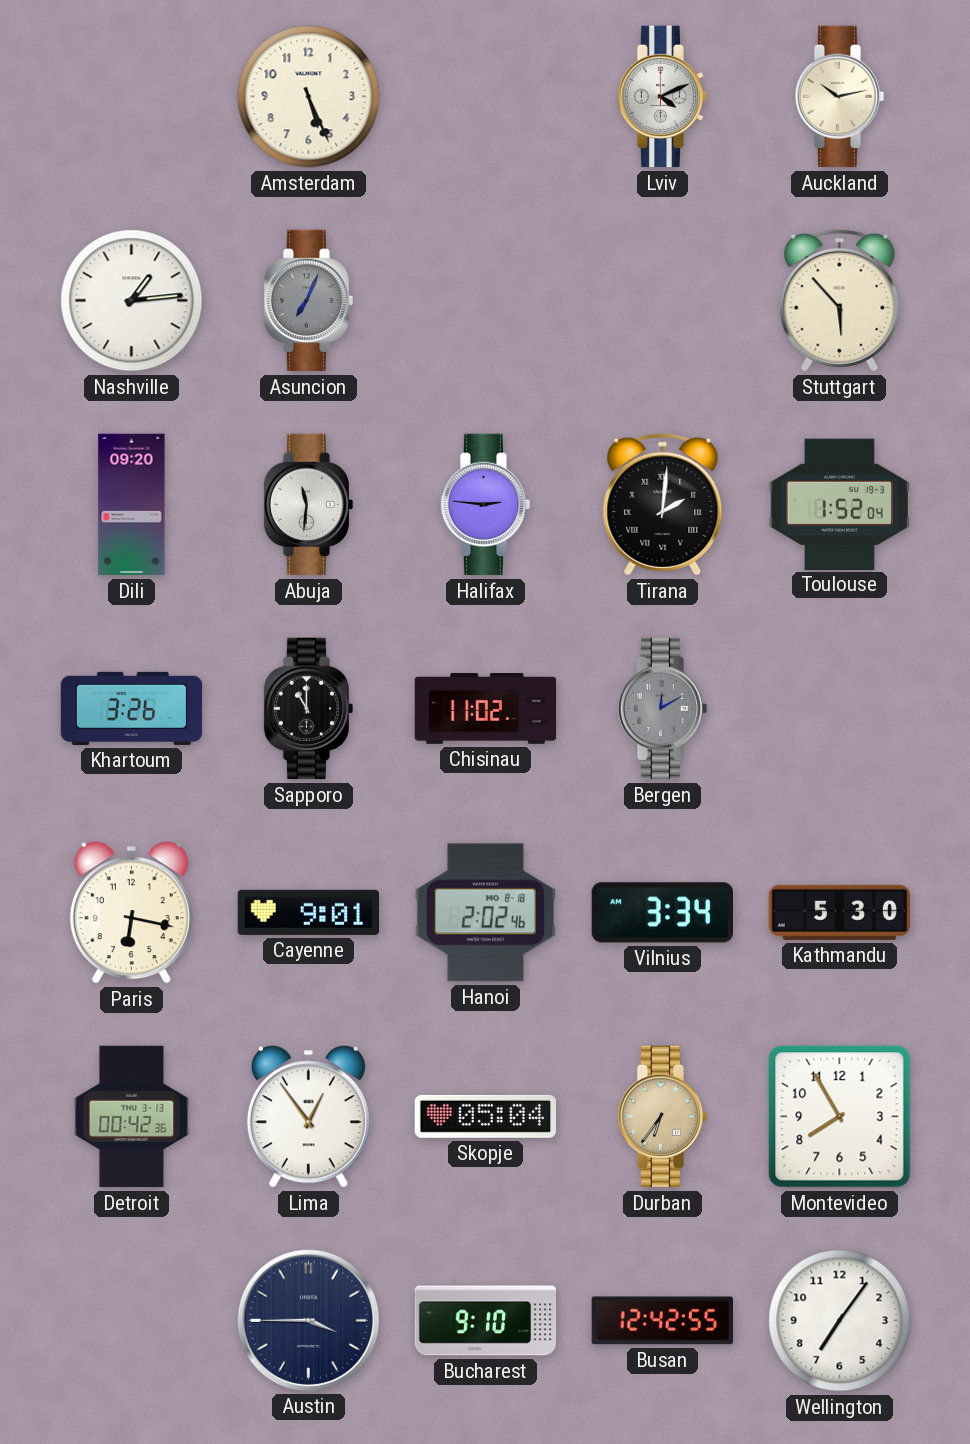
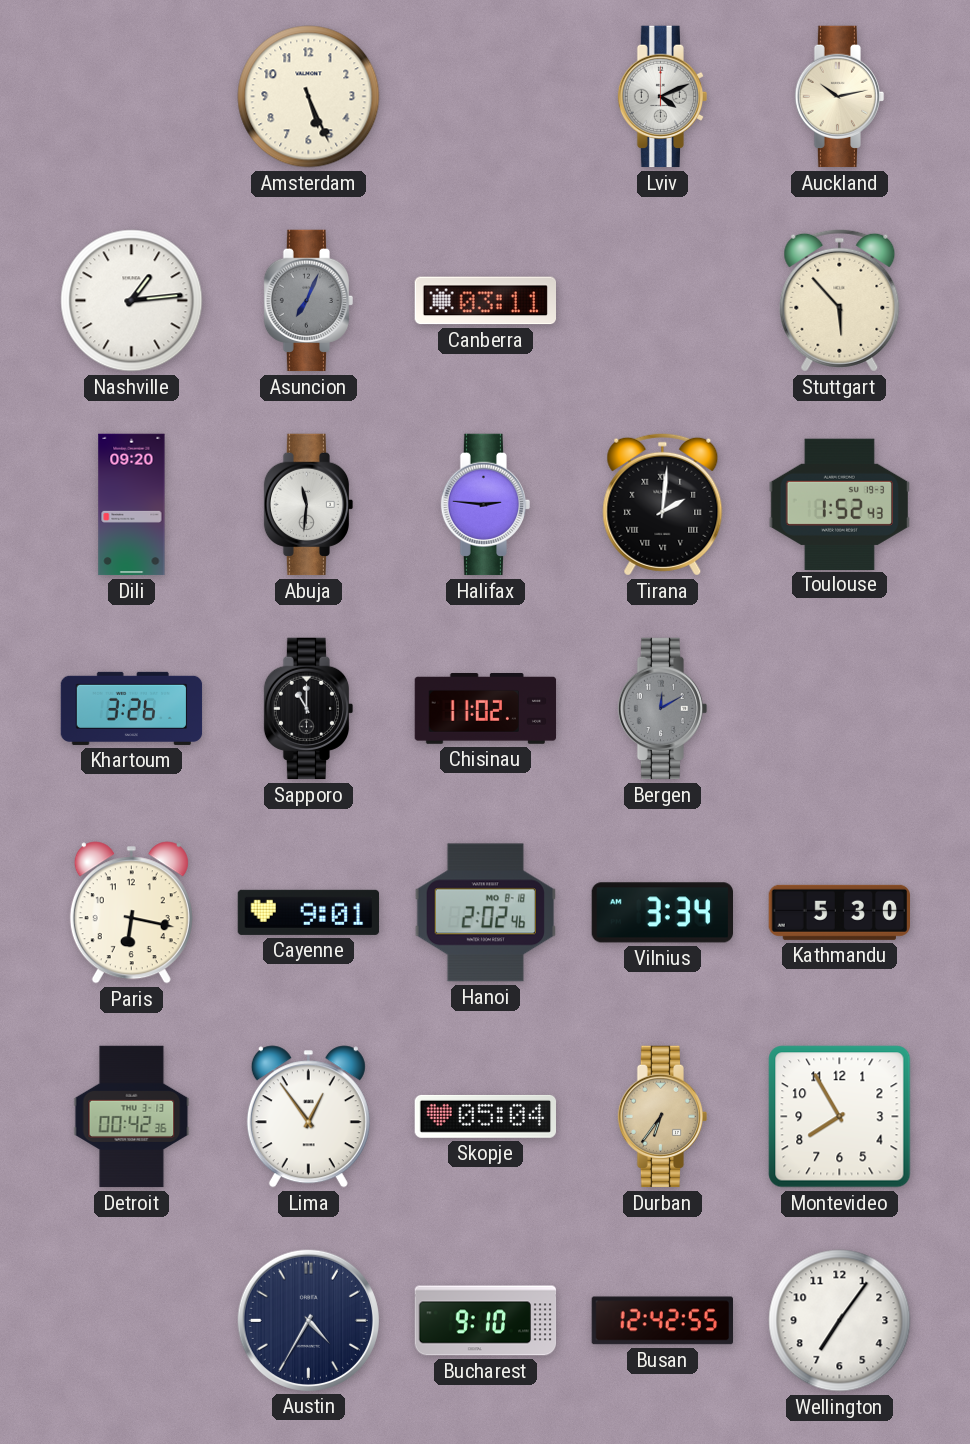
Canberra: none -> 03:11
Toulouse: 1:52:04 -> 1:52:43
Austin: 3:45 -> 4:35
